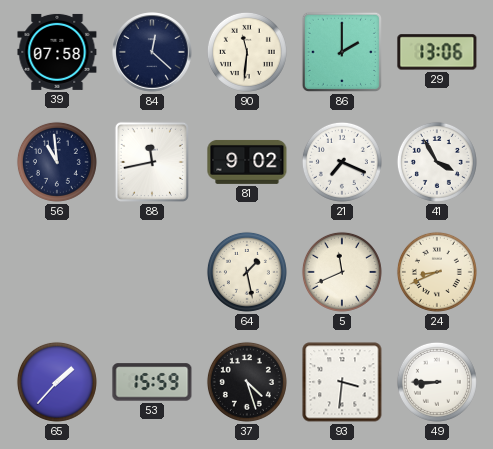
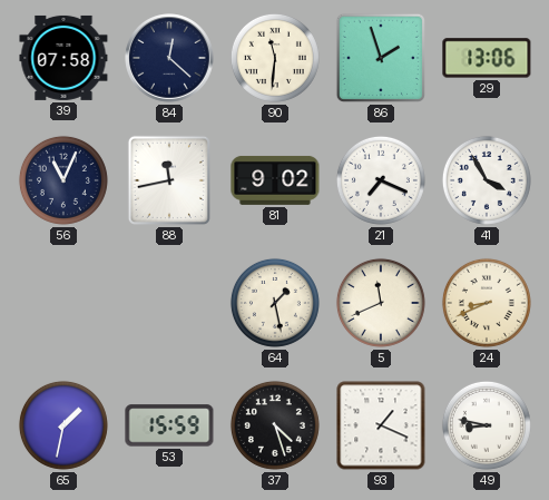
86: 2:00 -> 1:57
56: 10:59 -> 11:04
65: 1:37 -> 1:32
93: 3:31 -> 1:19
49: 8:45 -> 8:47
